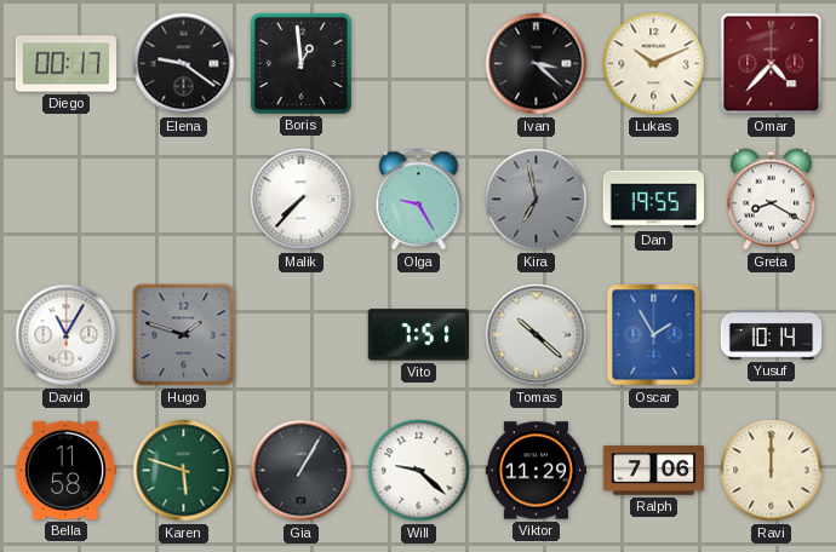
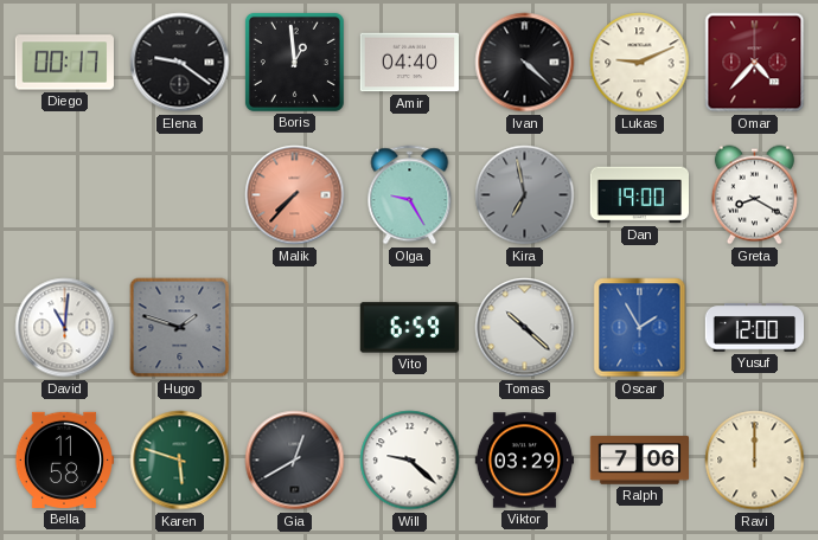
Amir: none -> 04:40
Ivan: 3:22 -> 4:22
Lukas: 10:11 -> 9:11
Malik dial: white -> salmon
Dan: 19:55 -> 19:00
David: 11:05 -> 11:01
Vito: 7:51 -> 6:59
Yusuf: 10:14 -> 12:00
Gia: 1:05 -> 12:40
Viktor: 11:29 -> 03:29
